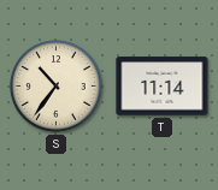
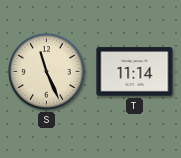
S: 10:36 -> 11:26
